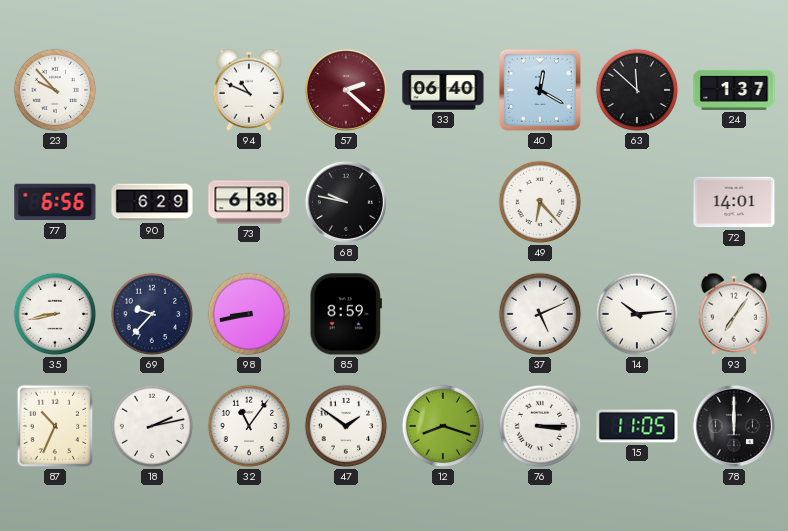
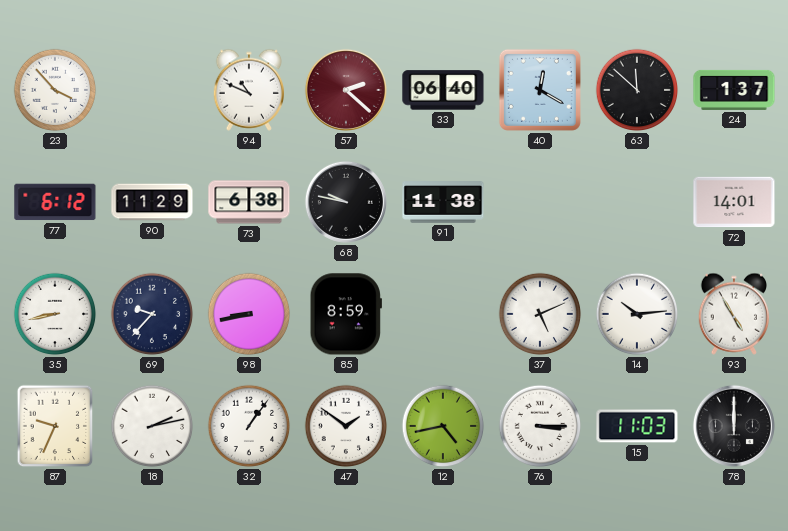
23: 9:53 -> 3:53
77: 6:56 -> 6:12
90: 6:29 -> 11:29
91: none -> 11:38
49: 6:23 -> none
93: 7:06 -> 4:55
87: 10:34 -> 9:34
32: 11:06 -> 1:06
12: 8:18 -> 4:43
15: 11:05 -> 11:03
